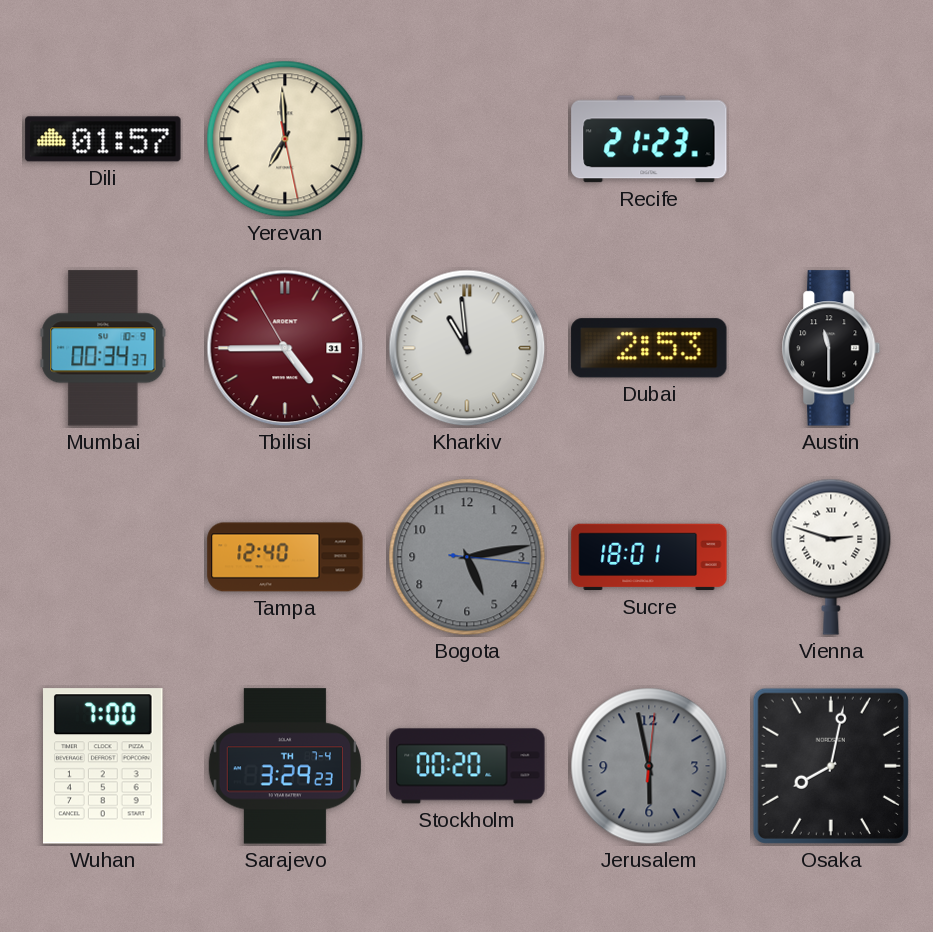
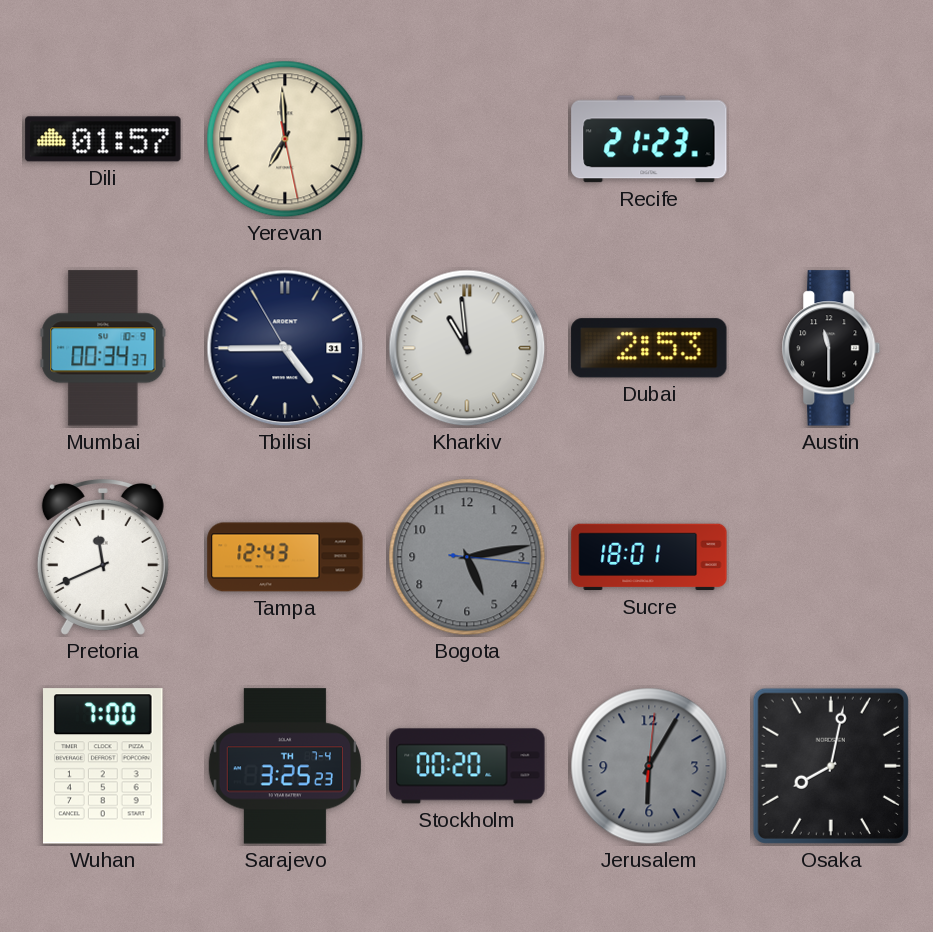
Tbilisi dial: burgundy -> navy
Pretoria: none -> 11:41
Tampa: 12:40 -> 12:43
Vienna: 2:48 -> none
Sarajevo: 3:29 -> 3:25
Jerusalem: 5:58 -> 6:05
